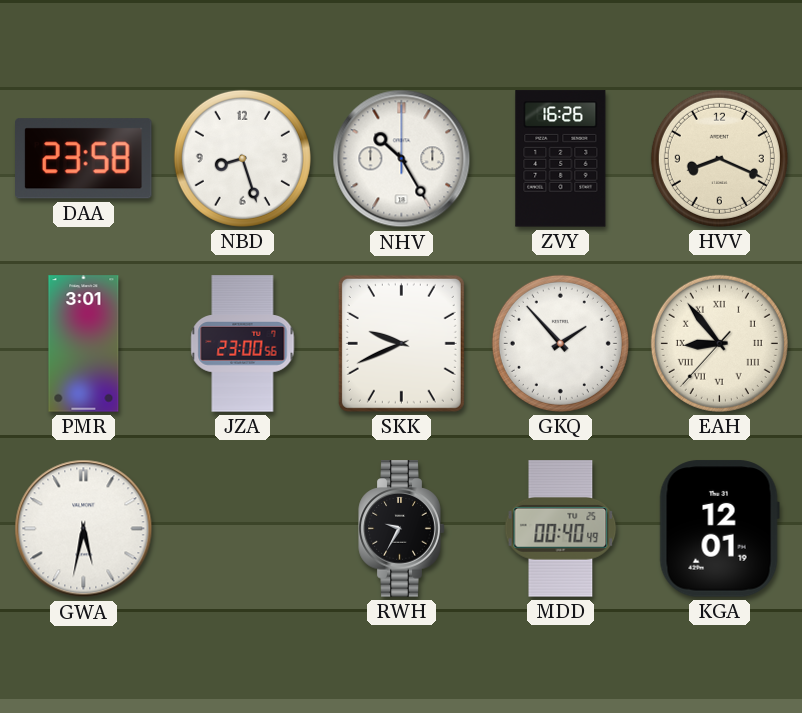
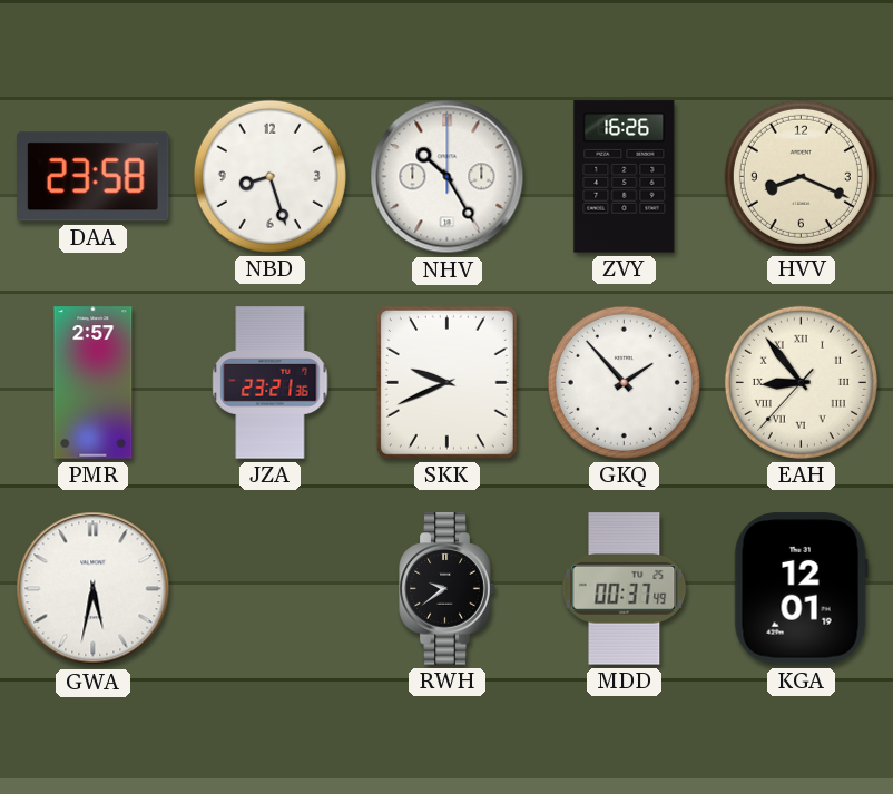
PMR: 3:01 -> 2:57
JZA: 23:00 -> 23:21
RWH: 9:35 -> 9:39
MDD: 00:40 -> 00:37
